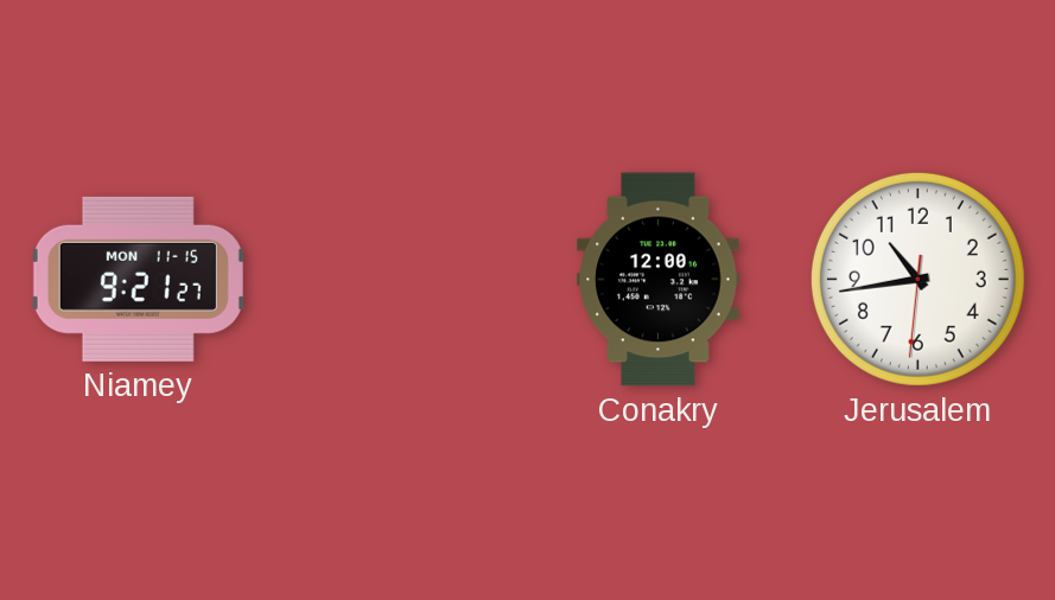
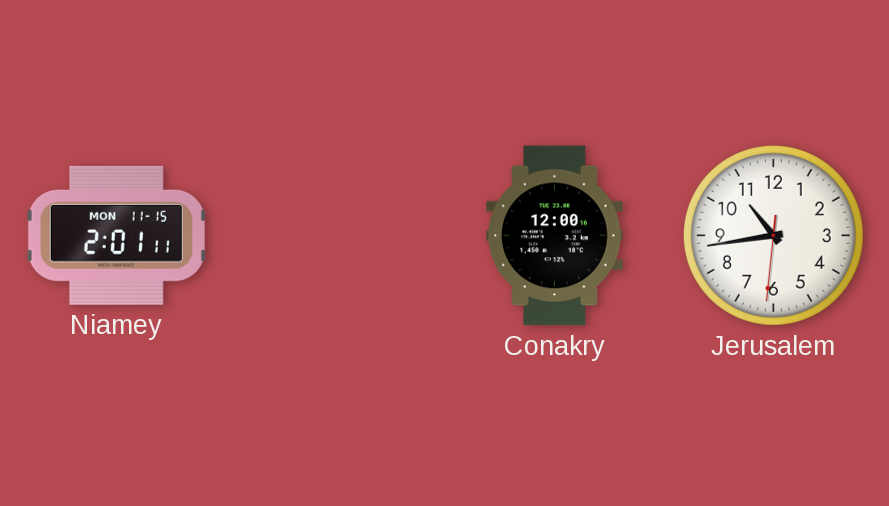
Niamey: 9:21 -> 2:01
